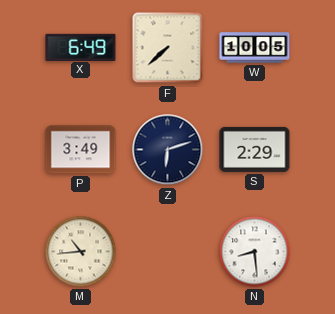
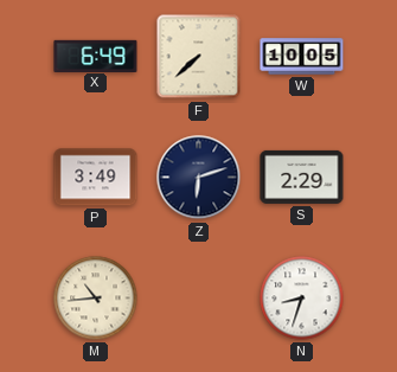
N: 8:29 -> 8:33
